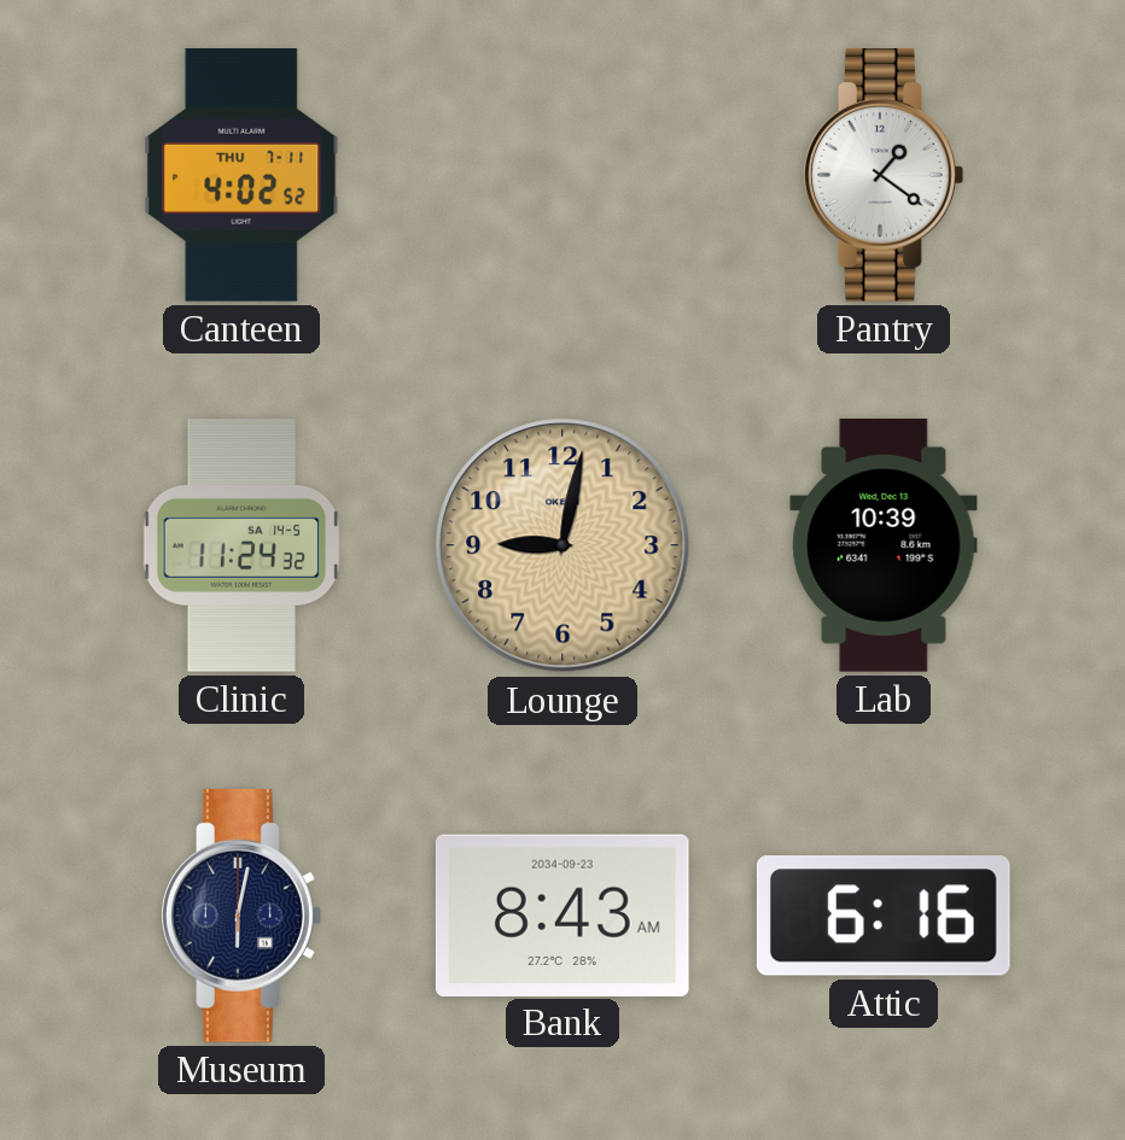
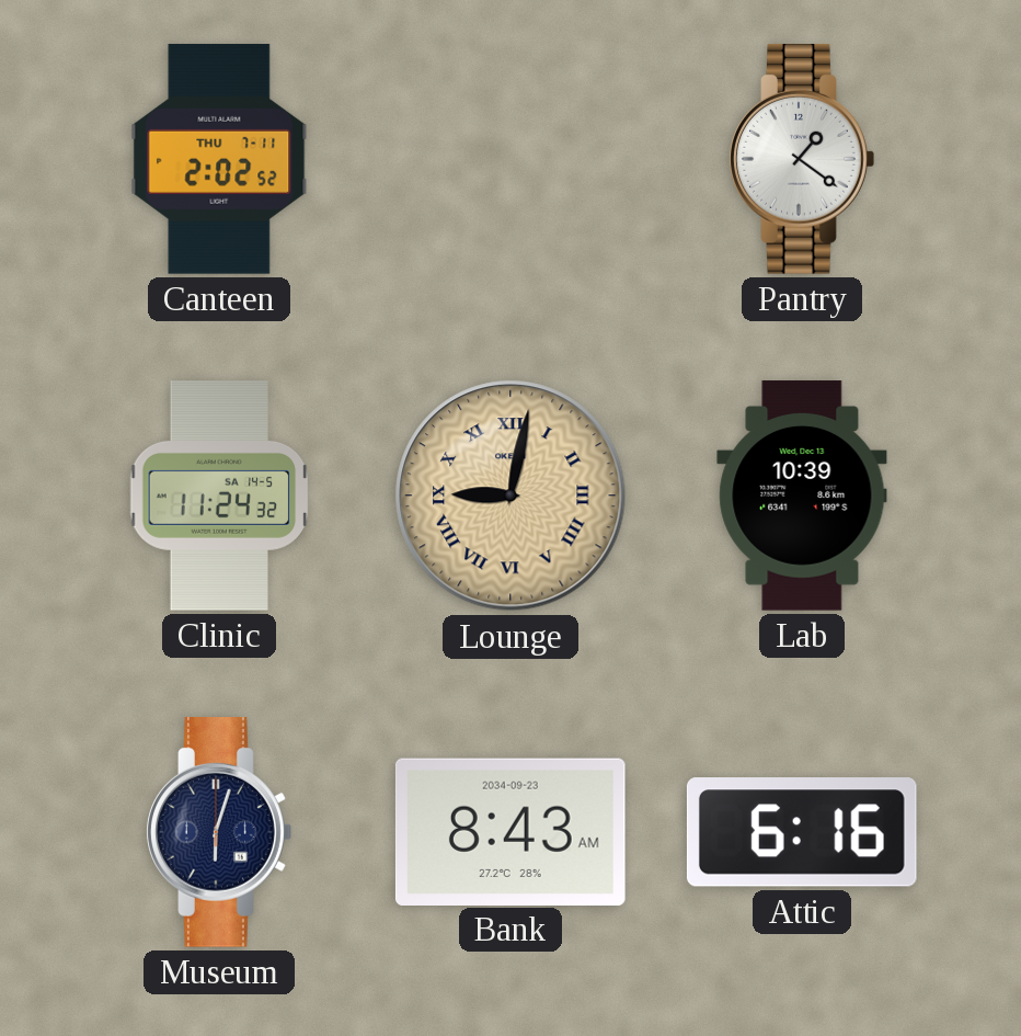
Canteen: 4:02 -> 2:02
Lounge numerals: Arabic -> Roman
Museum: 6:02 -> 6:03
